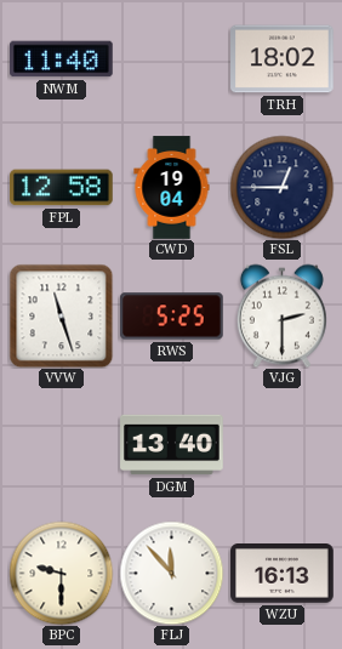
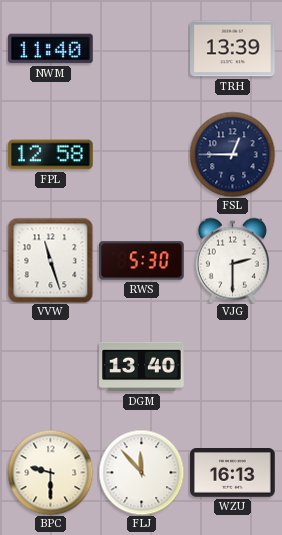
TRH: 18:02 -> 13:39
CWD: 19:04 -> none
RWS: 5:25 -> 5:30
